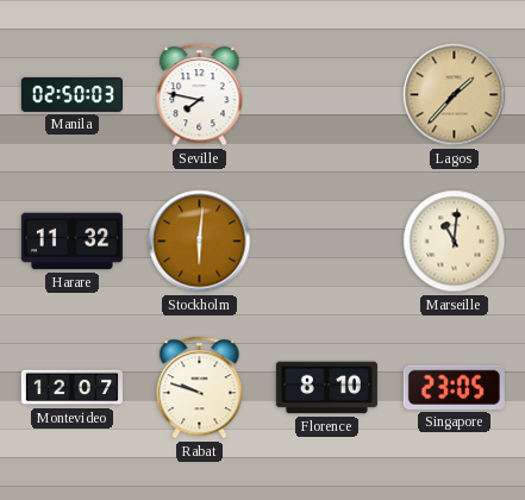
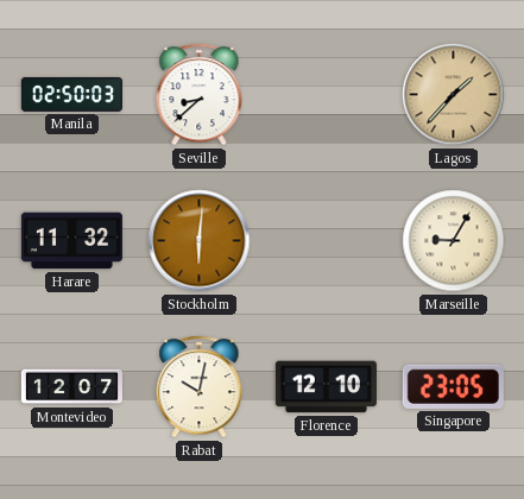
Seville: 7:47 -> 8:38
Marseille: 11:01 -> 9:05
Rabat: 9:48 -> 10:02
Florence: 8:10 -> 12:10
